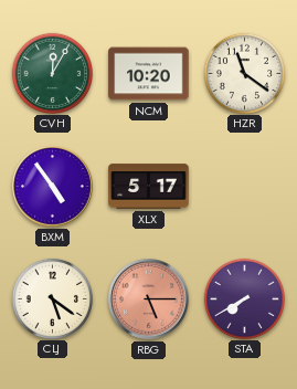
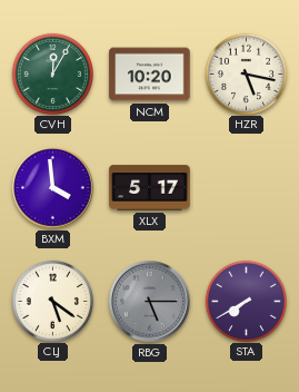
HZR: 11:21 -> 5:17
BXM: 4:54 -> 3:59
RBG dial: salmon -> grey
